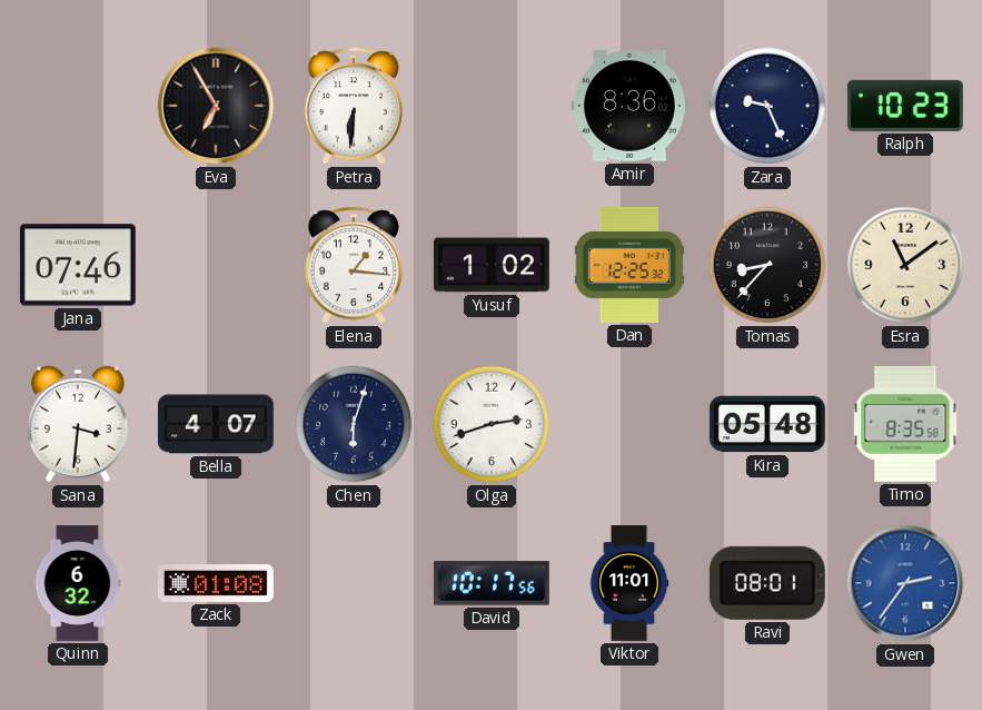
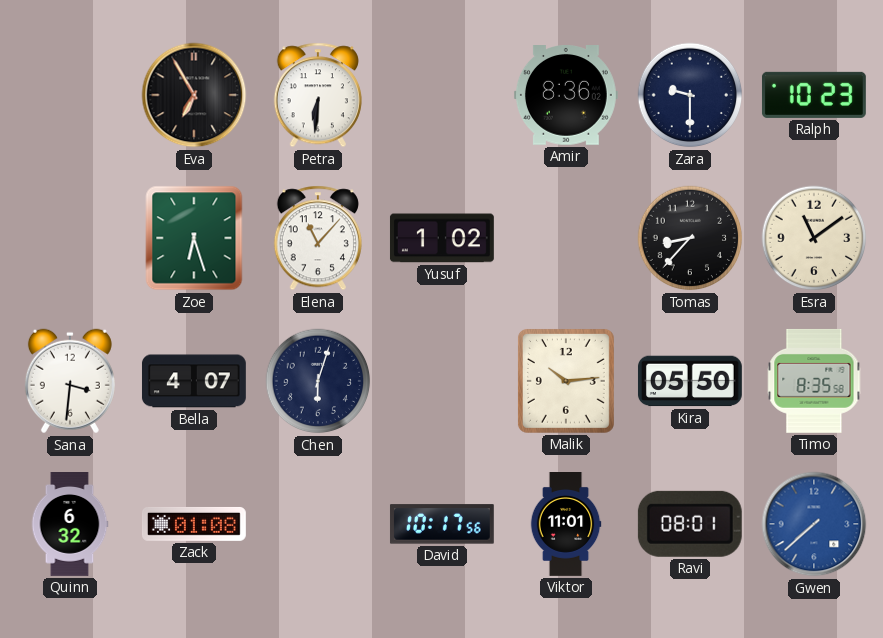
Zara: 9:26 -> 9:30
Jana: 07:46 -> none
Zoe: none -> 6:27
Elena: 1:16 -> 11:07
Dan: 12:25 -> none
Olga: 2:42 -> none
Malik: none -> 10:14
Kira: 05:48 -> 05:50
Gwen: 2:36 -> 7:38
